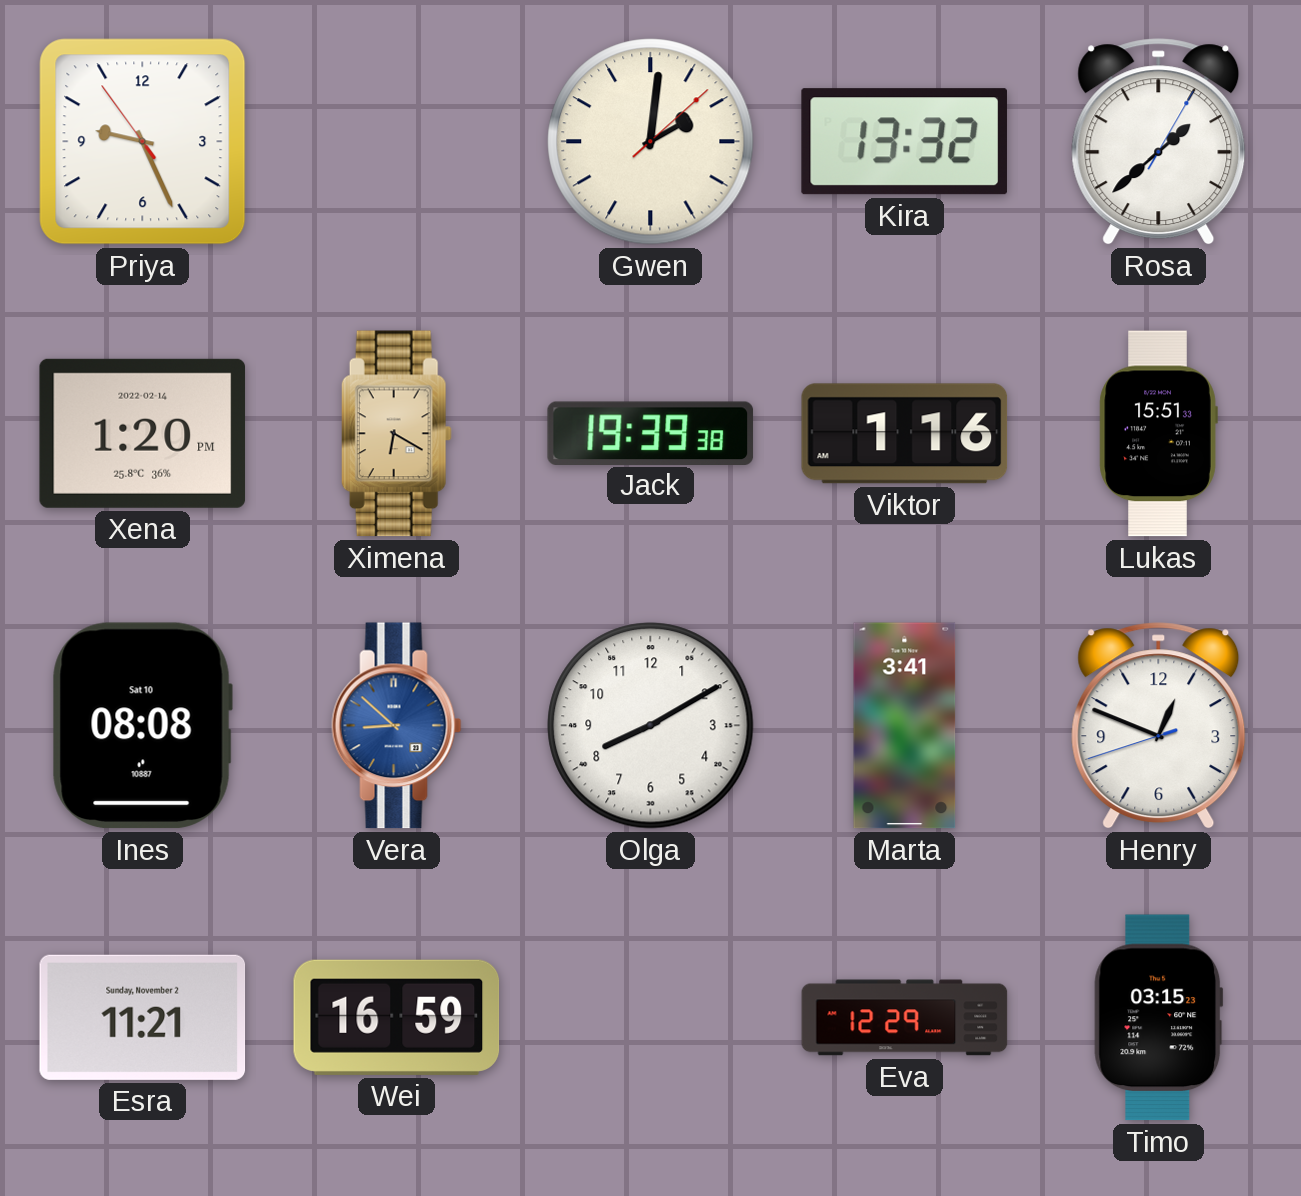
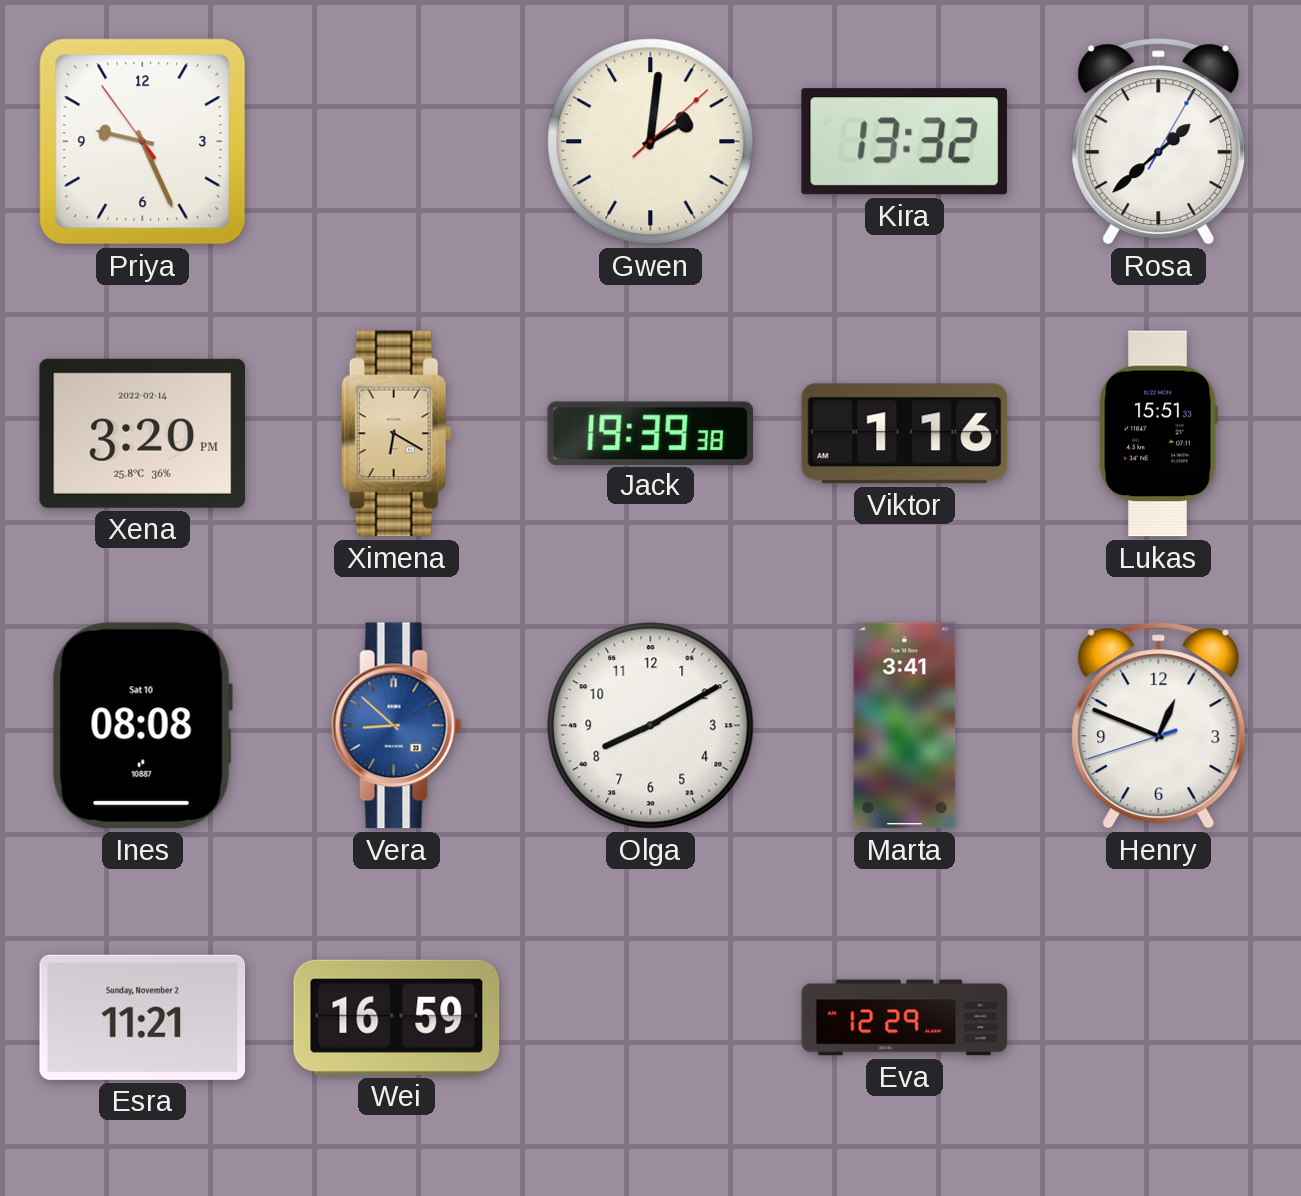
Xena: 1:20 -> 3:20
Timo: 03:15 -> none
